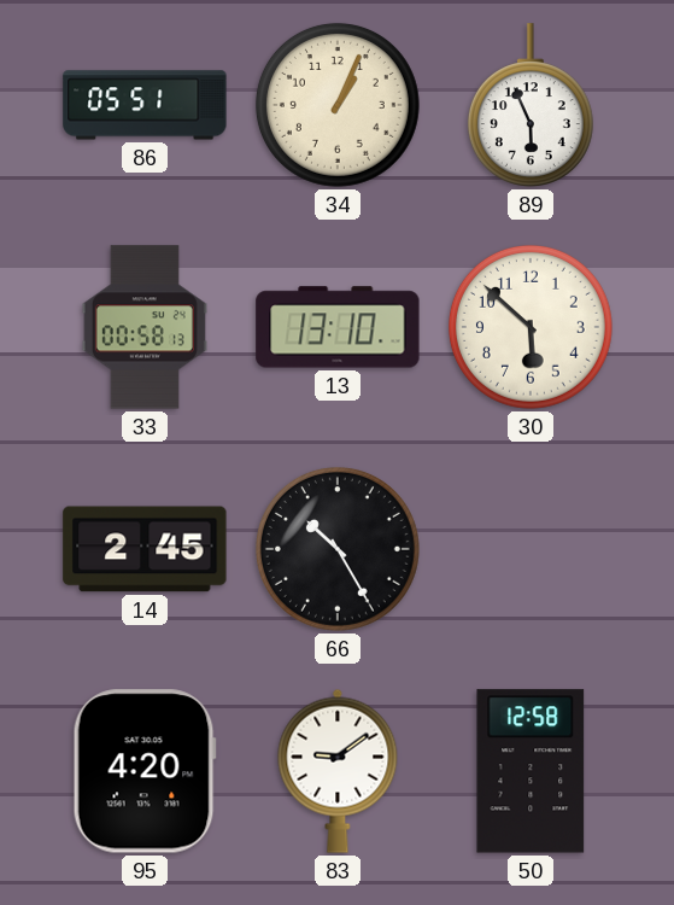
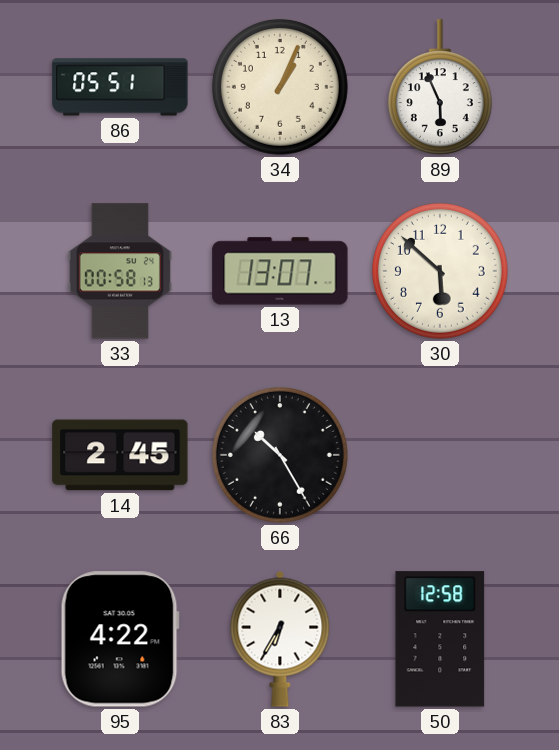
13: 13:10 -> 13:07
95: 4:20 -> 4:22
83: 9:09 -> 6:35
